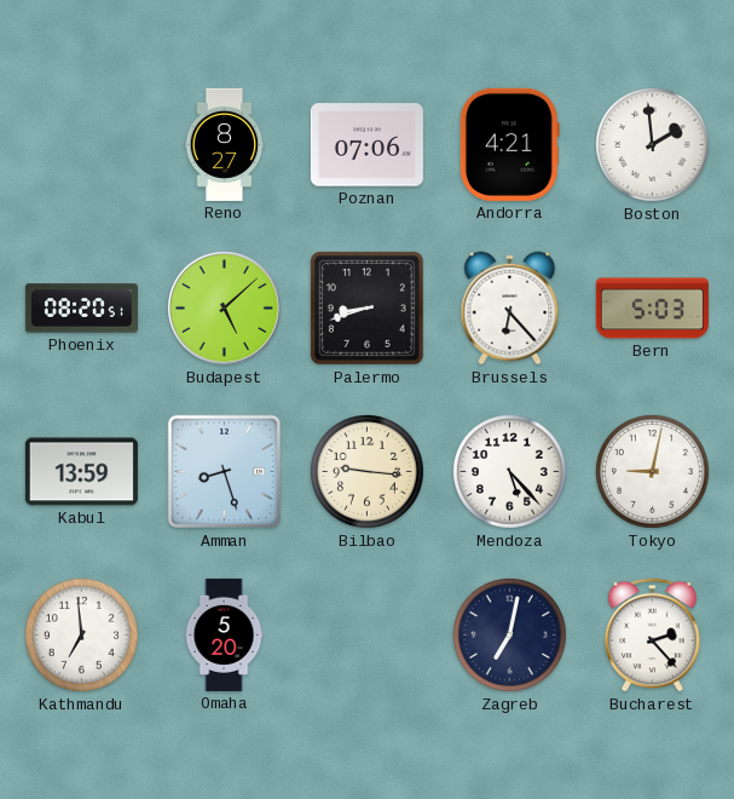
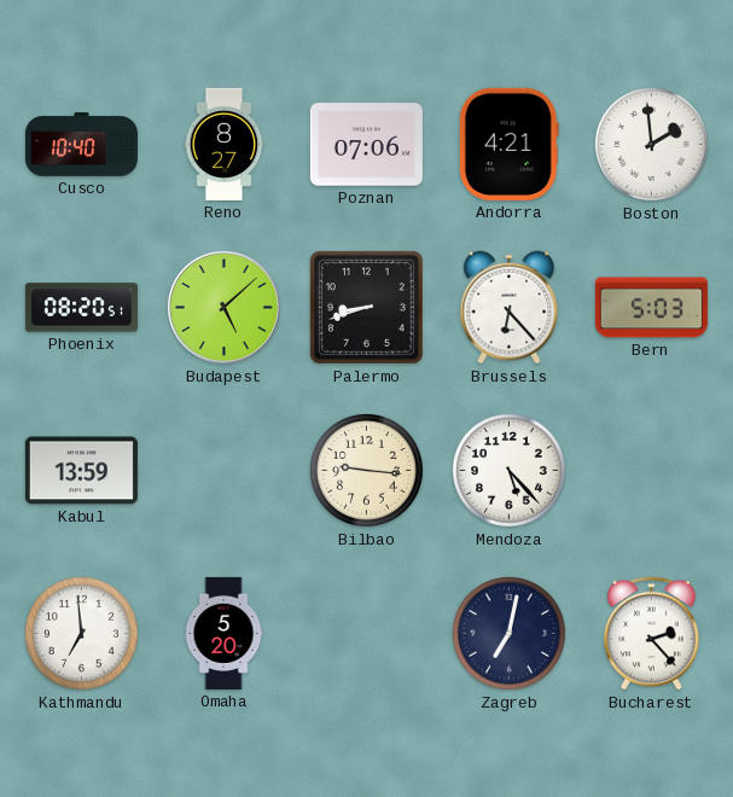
Cusco: none -> 10:40
Amman: 8:27 -> none
Tokyo: 9:02 -> none
